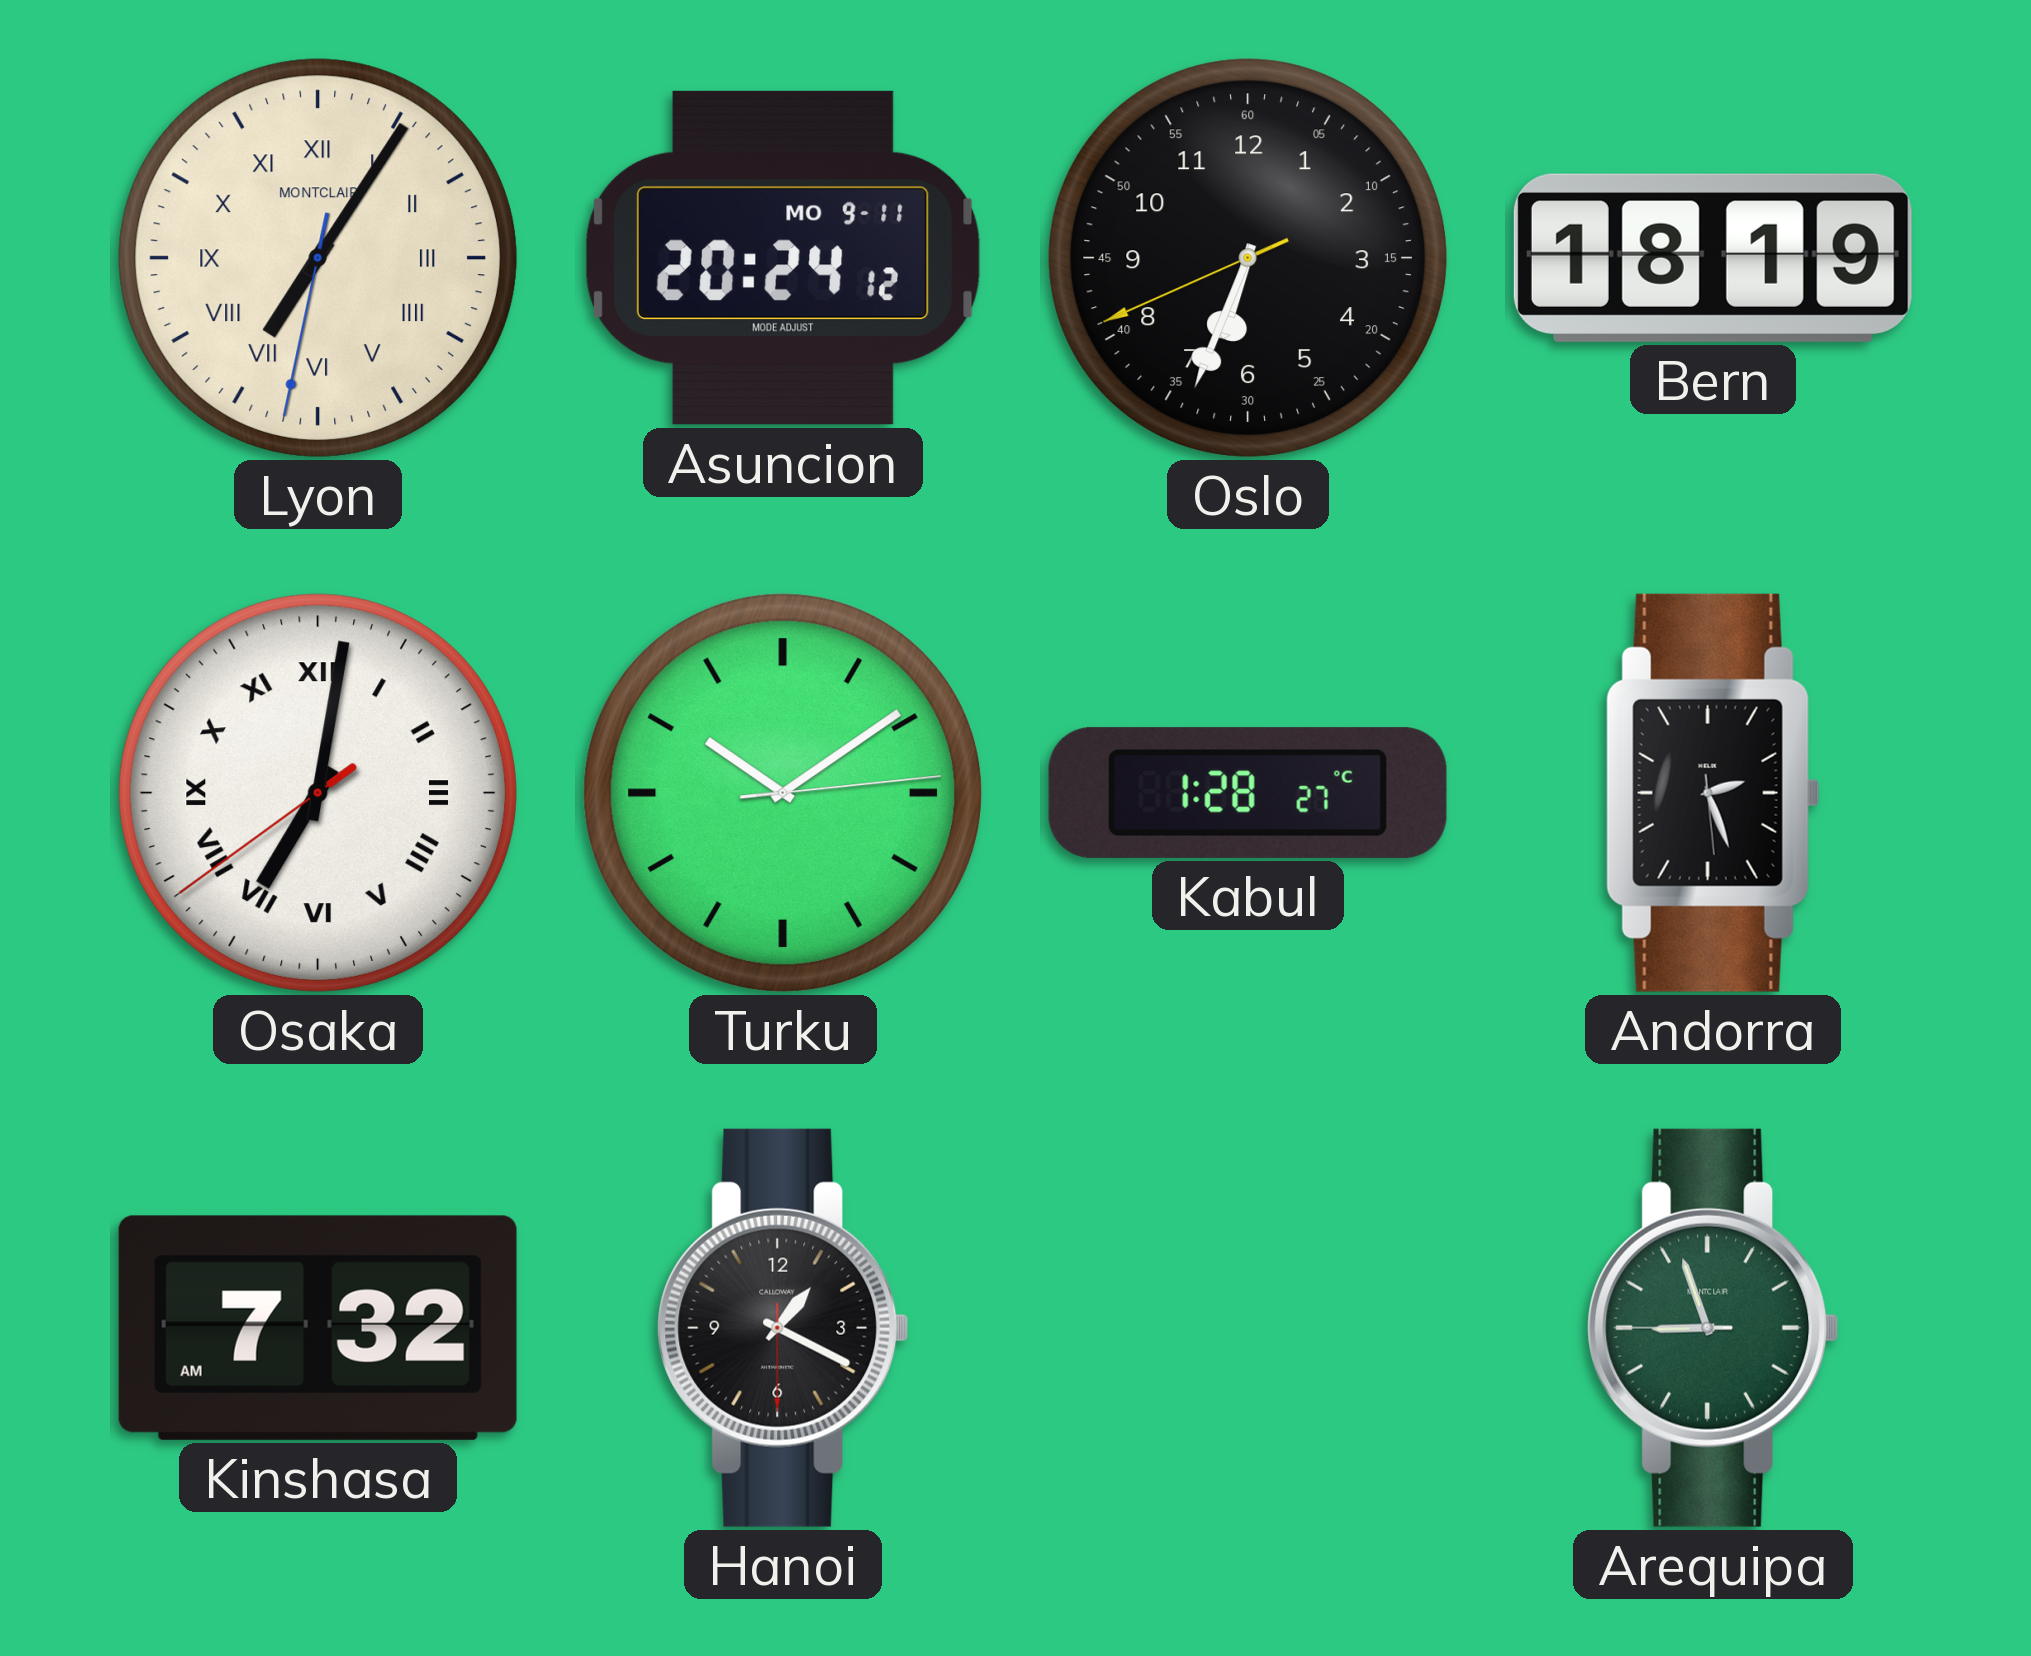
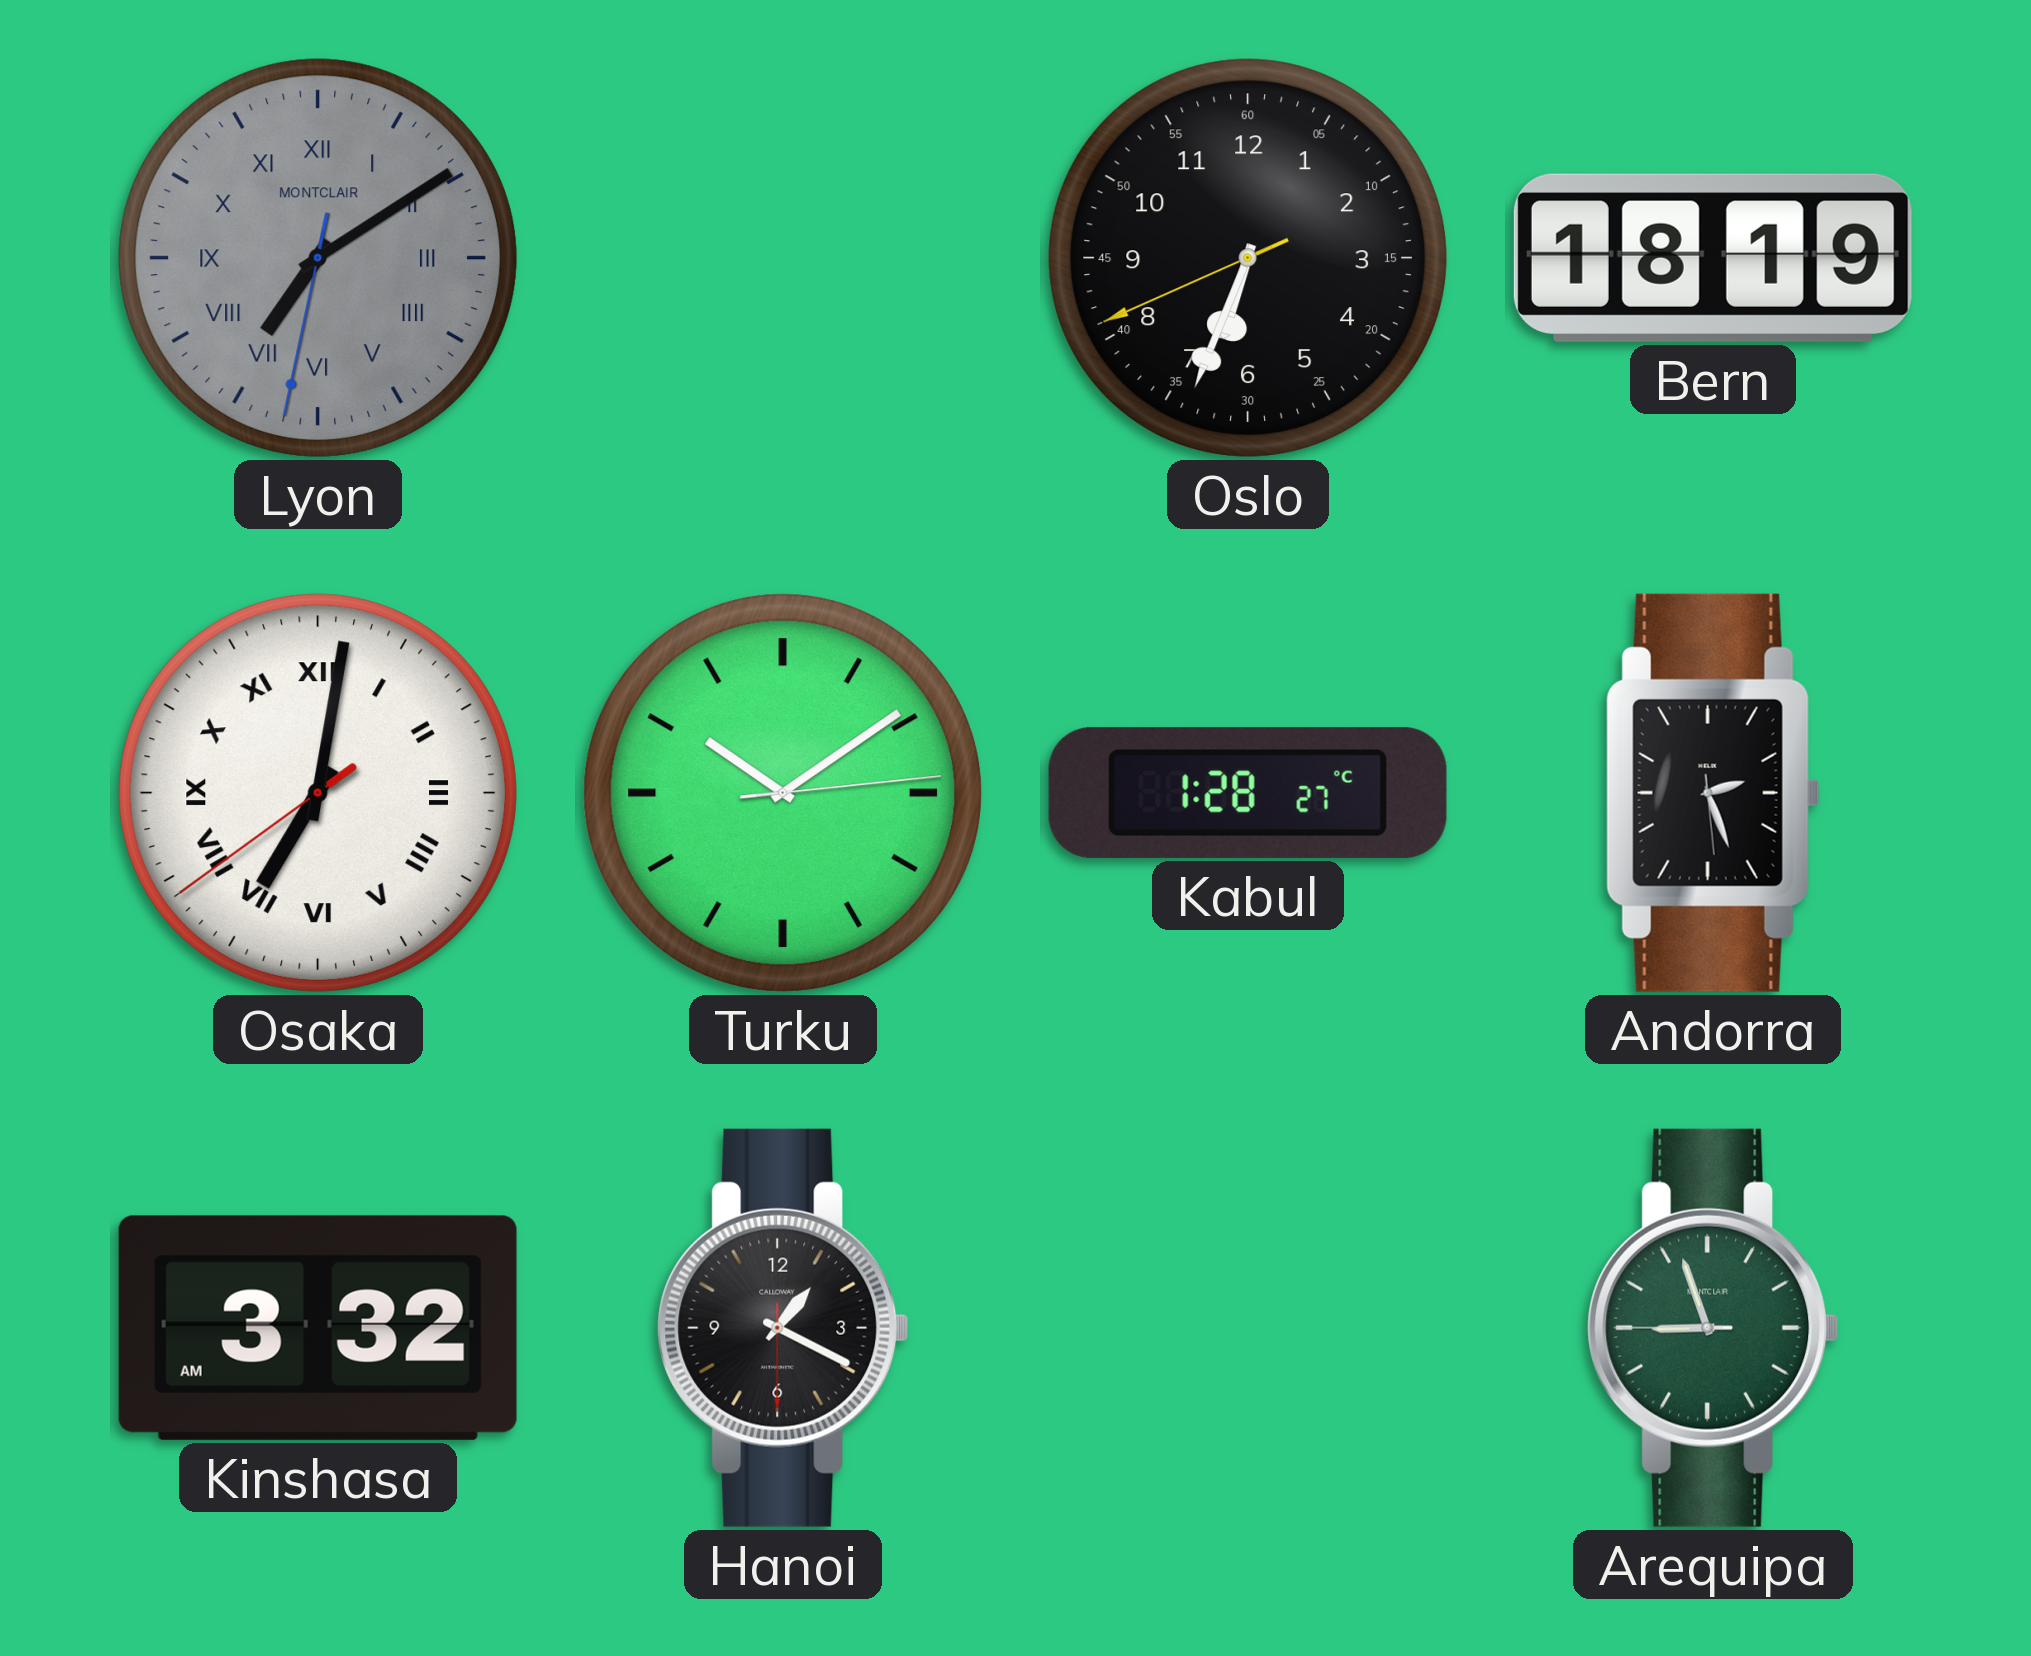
Lyon: 7:05 -> 7:09
Lyon dial: cream -> grey
Asuncion: 20:24 -> none
Kinshasa: 7:32 -> 3:32
